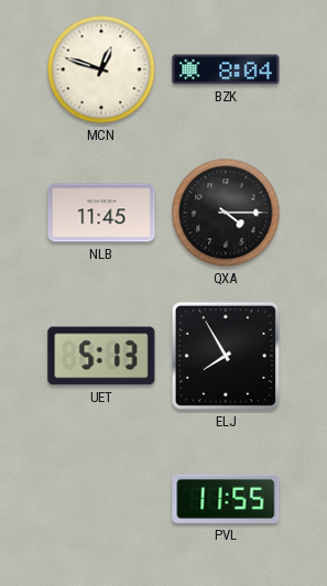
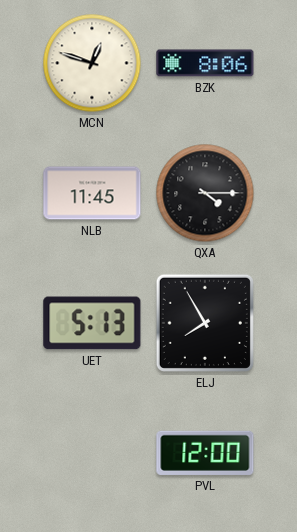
BZK: 8:04 -> 8:06
PVL: 11:55 -> 12:00
